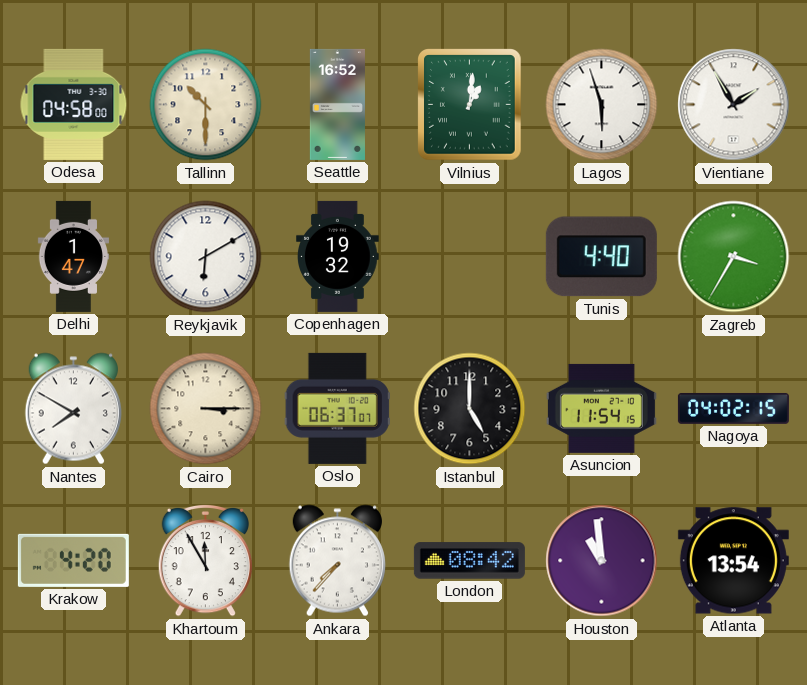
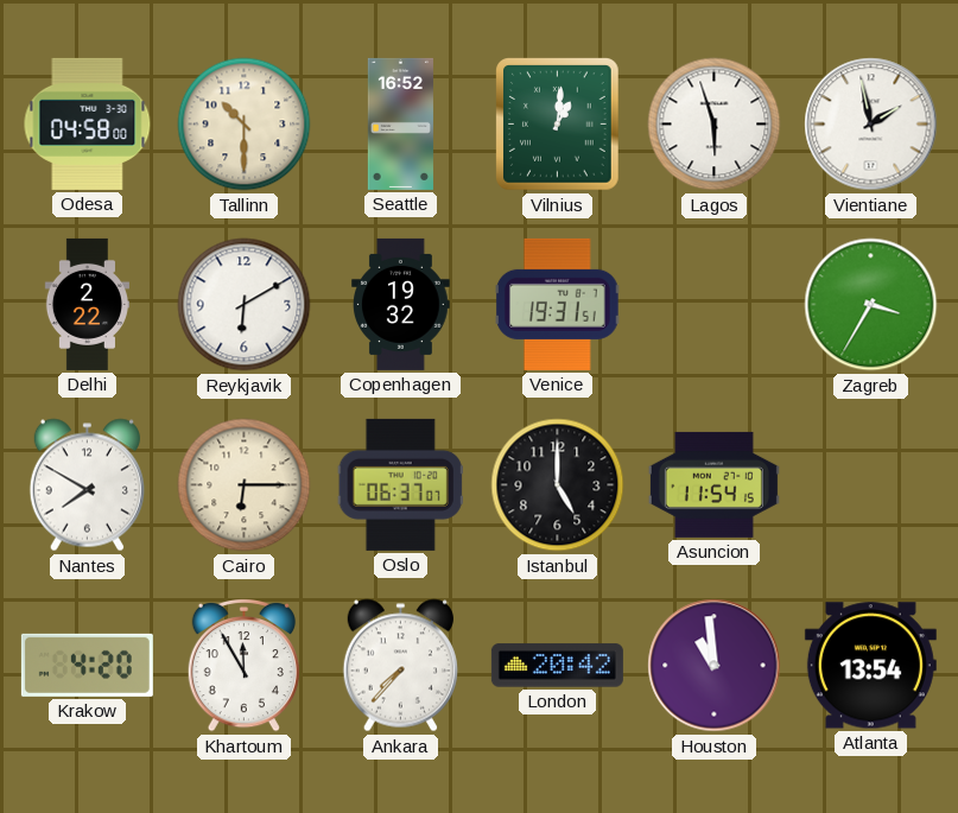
Vientiane: 1:55 -> 1:58
Delhi: 1:47 -> 2:22
Venice: none -> 19:31
Tunis: 4:40 -> none
Cairo: 3:15 -> 6:15
Nagoya: 04:02 -> none
London: 08:42 -> 20:42
